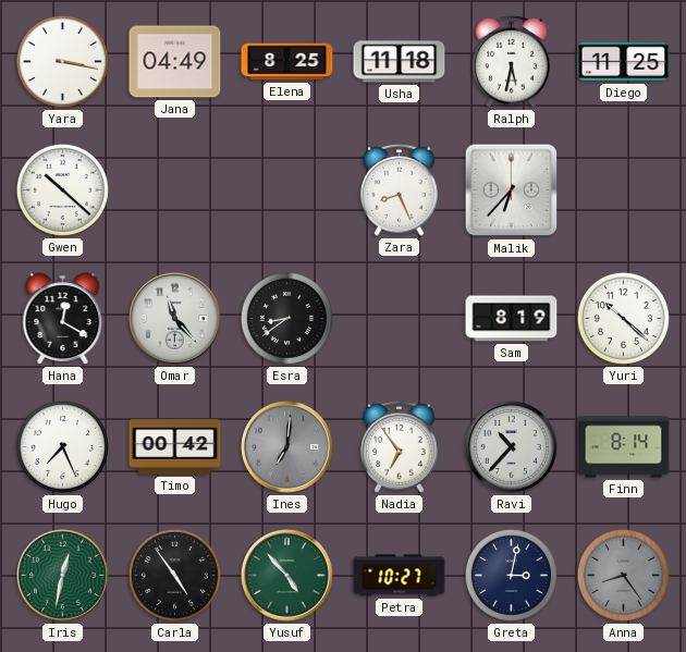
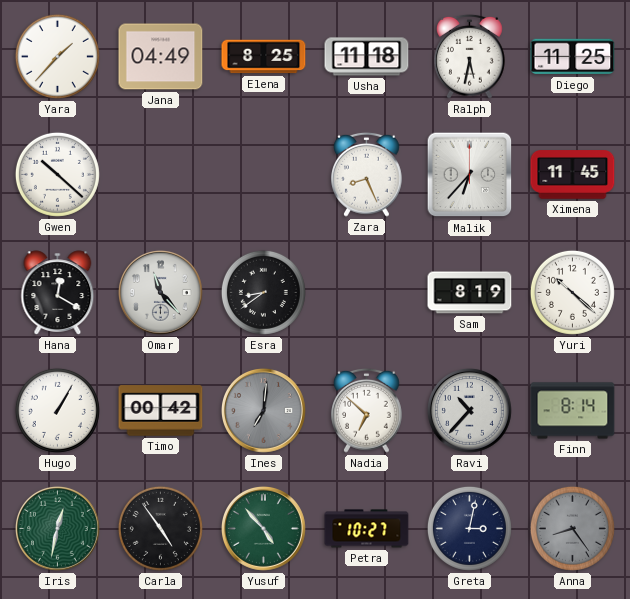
Yara: 3:17 -> 1:37
Ximena: none -> 11:45
Hugo: 7:26 -> 1:05
Nadia: 6:54 -> 6:52
